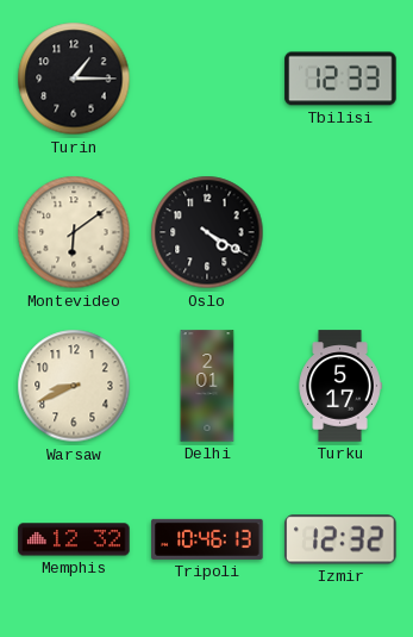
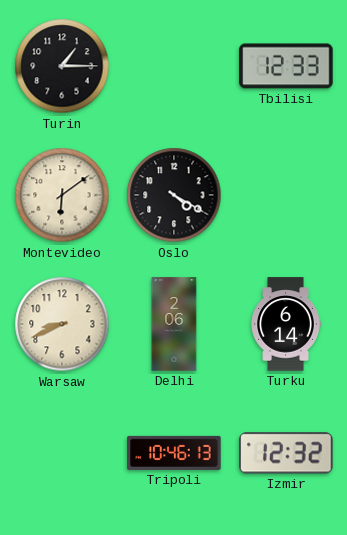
Delhi: 2:01 -> 2:06
Turku: 5:17 -> 6:14
Memphis: 12:32 -> none
